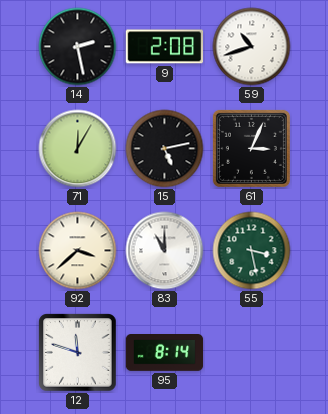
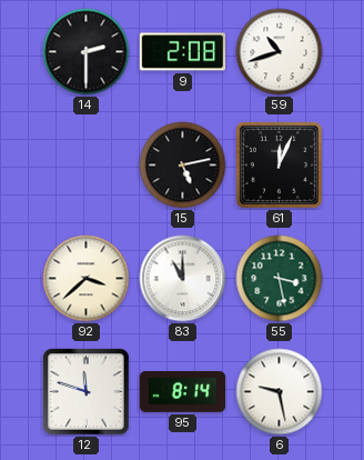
14: 2:28 -> 2:30
71: 12:05 -> none
61: 3:04 -> 12:04
6: none -> 9:28
